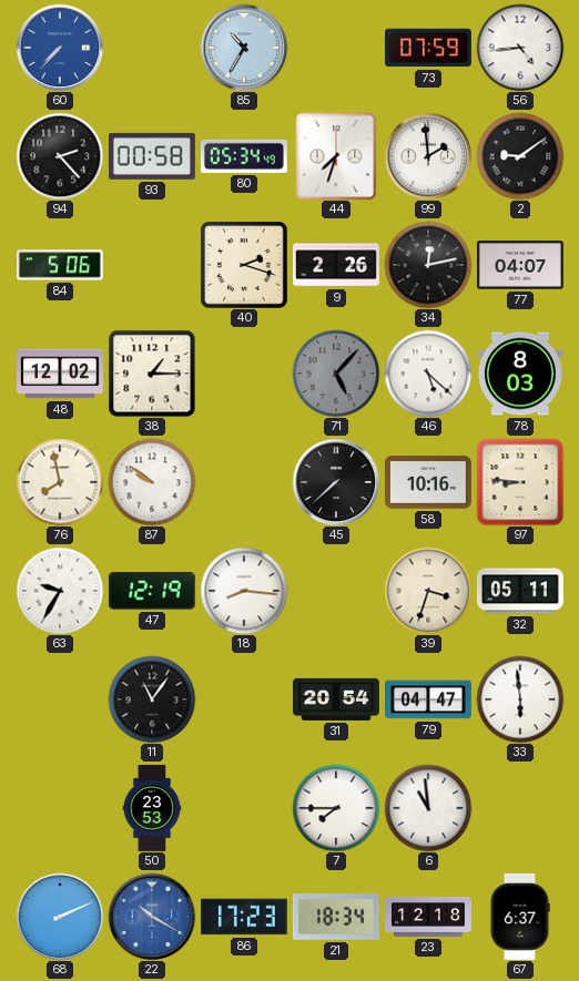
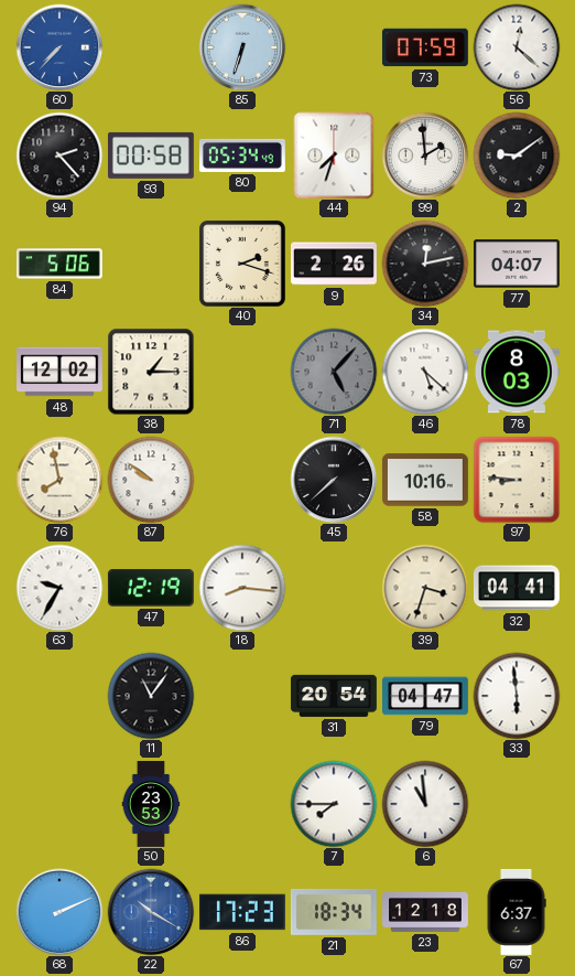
85: 10:35 -> 6:33
56: 4:44 -> 12:22
32: 05:11 -> 04:41
